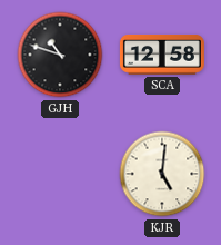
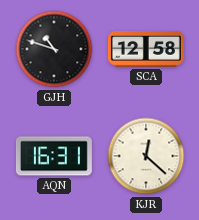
AQN: none -> 16:31
KJR: 5:01 -> 12:22
